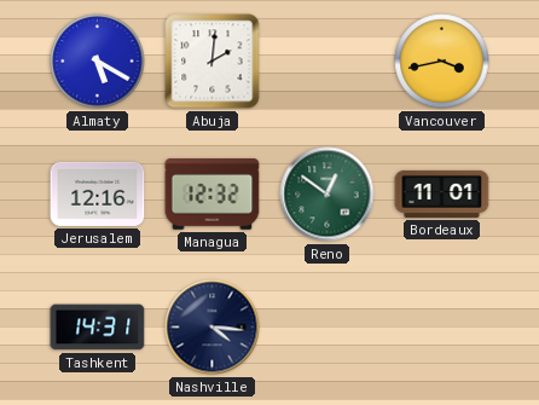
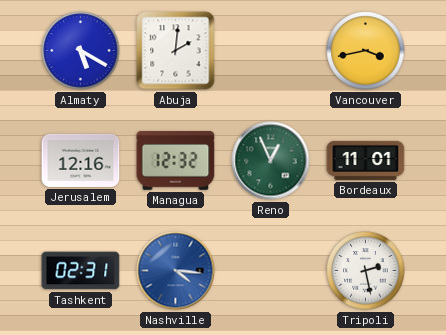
Reno: 12:51 -> 12:56
Tashkent: 14:31 -> 02:31
Nashville dial: navy -> blue
Tripoli: none -> 2:28
